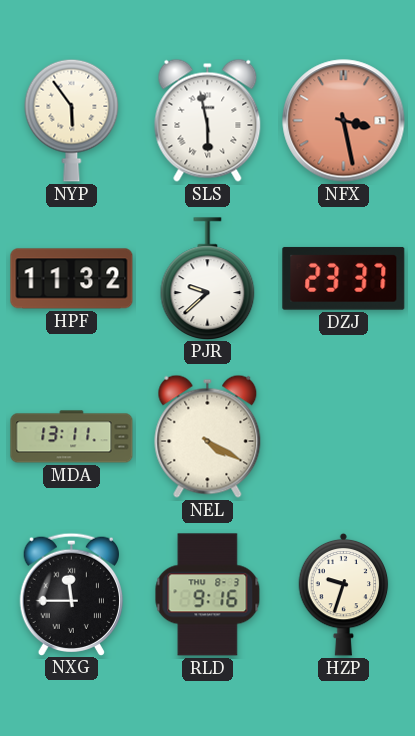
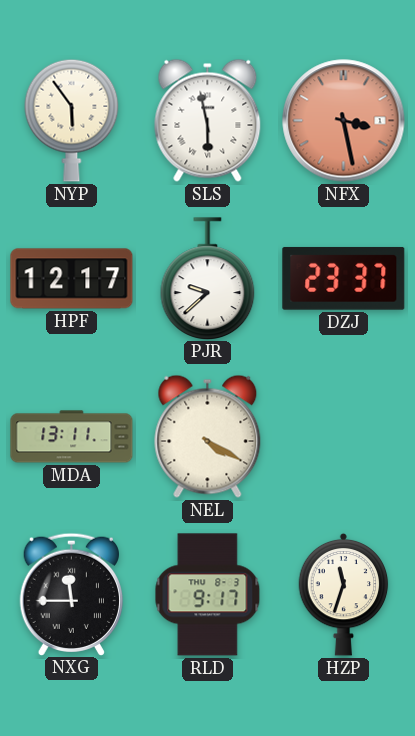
HPF: 11:32 -> 12:17
RLD: 9:16 -> 9:17
HZP: 9:33 -> 11:33
